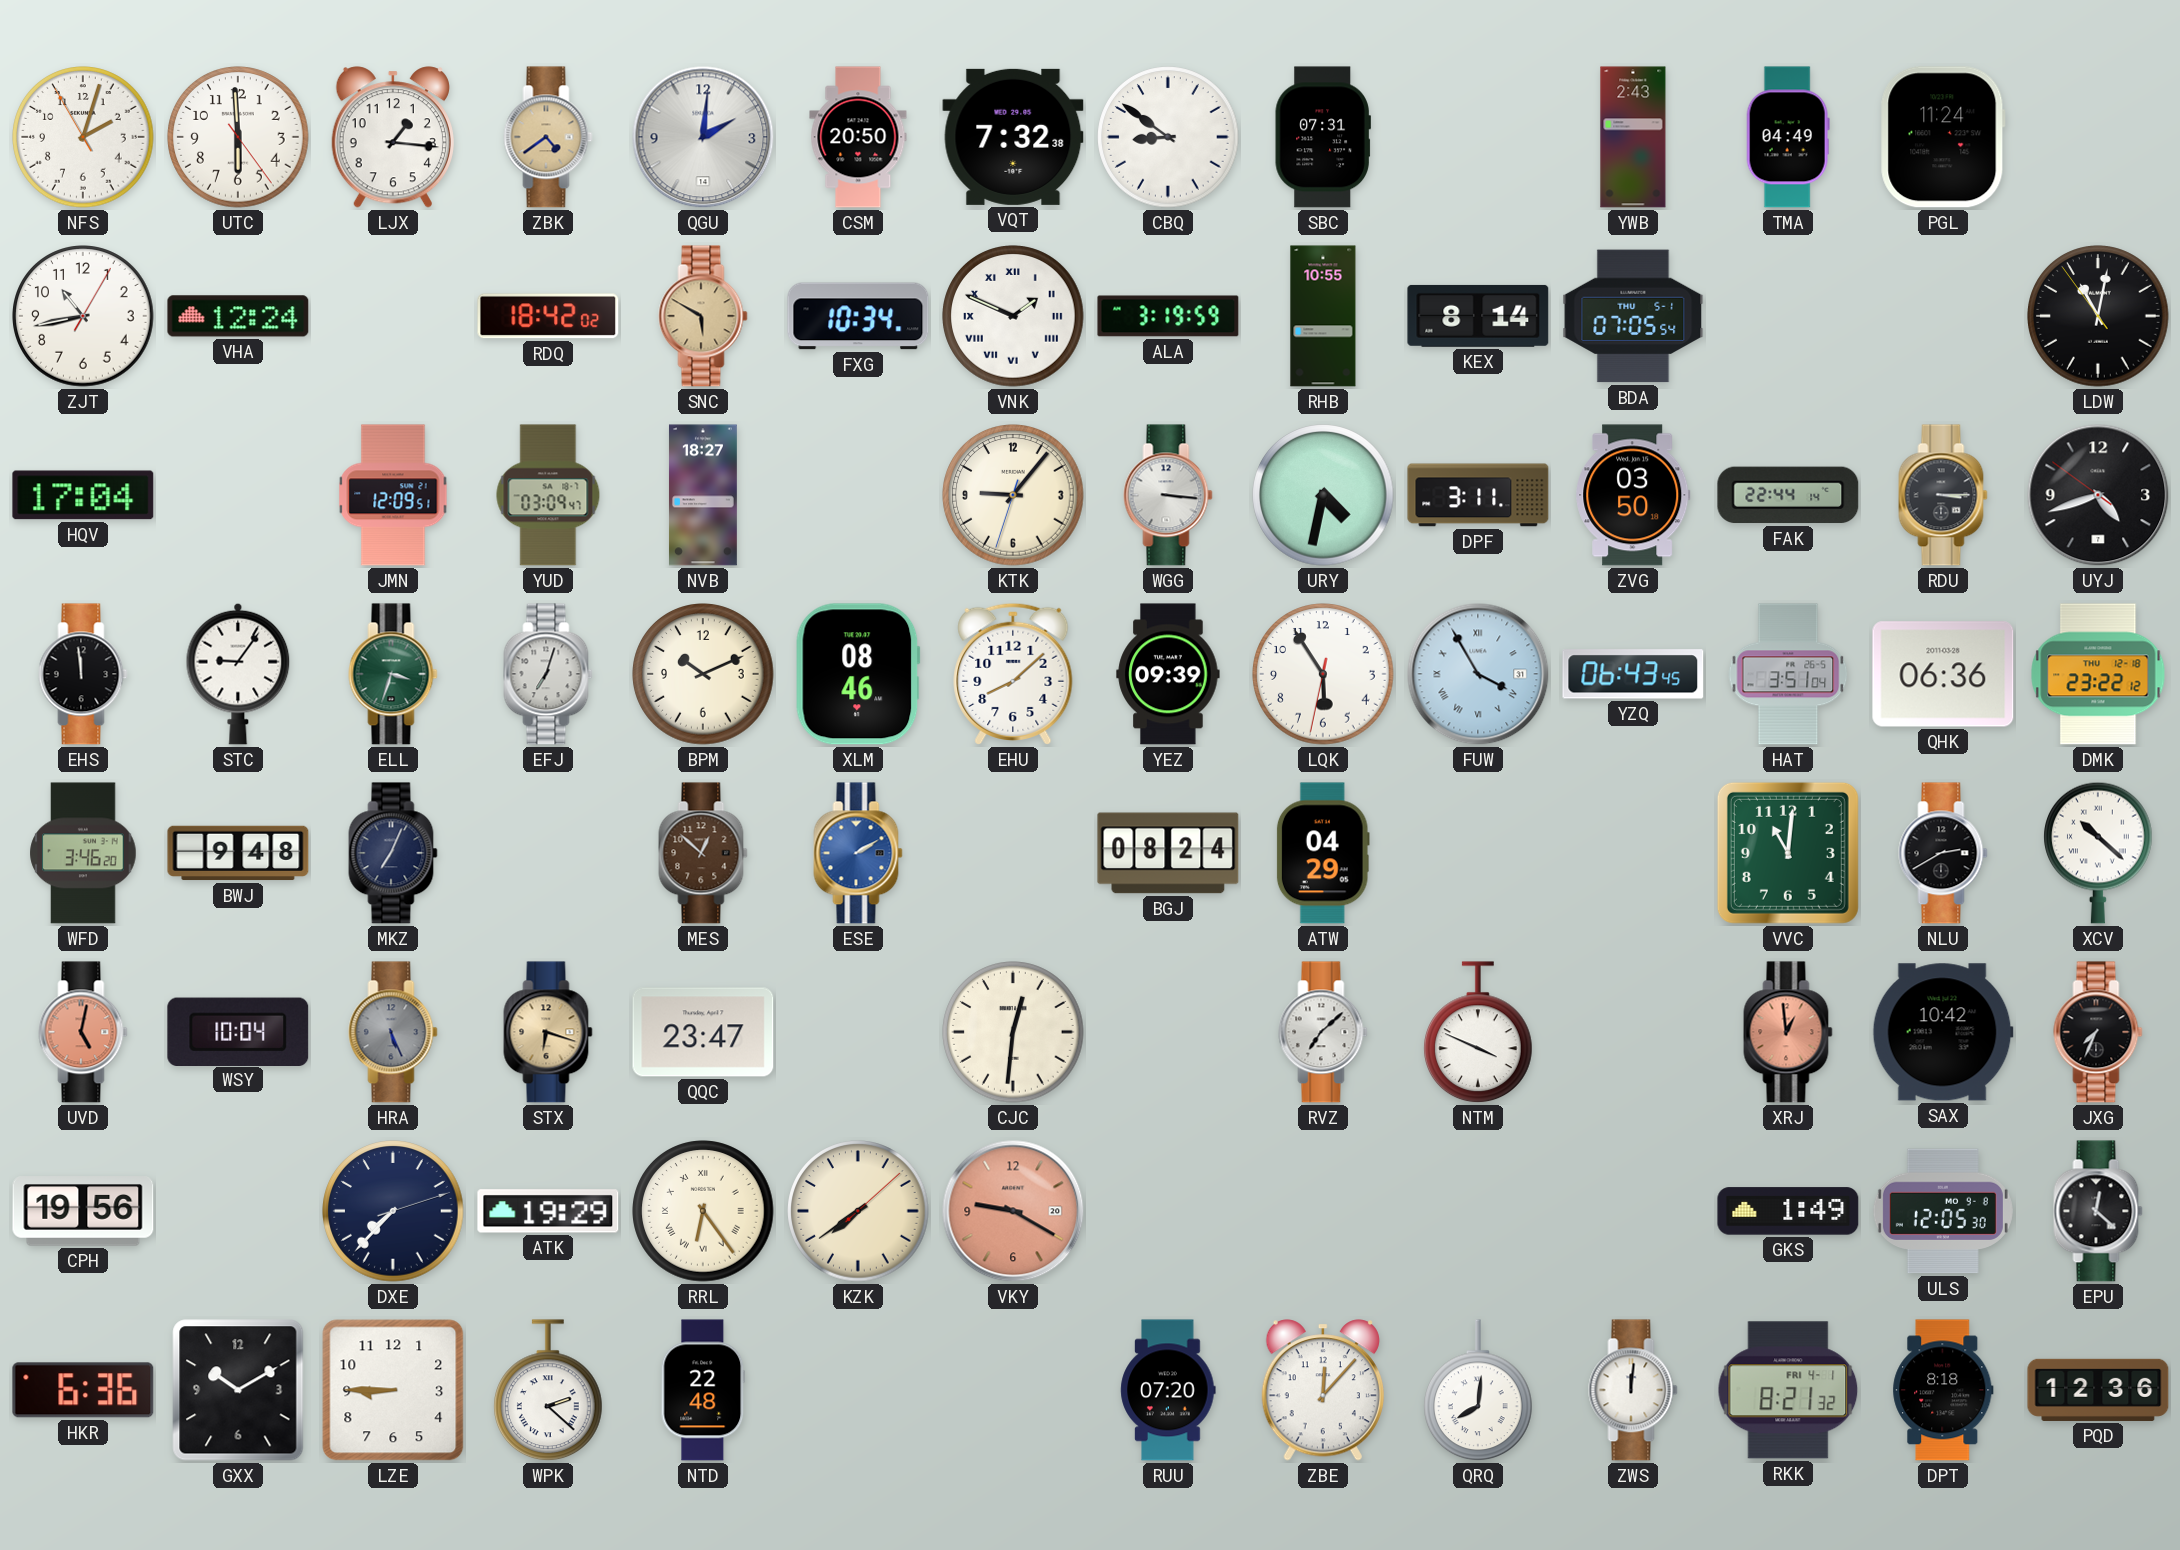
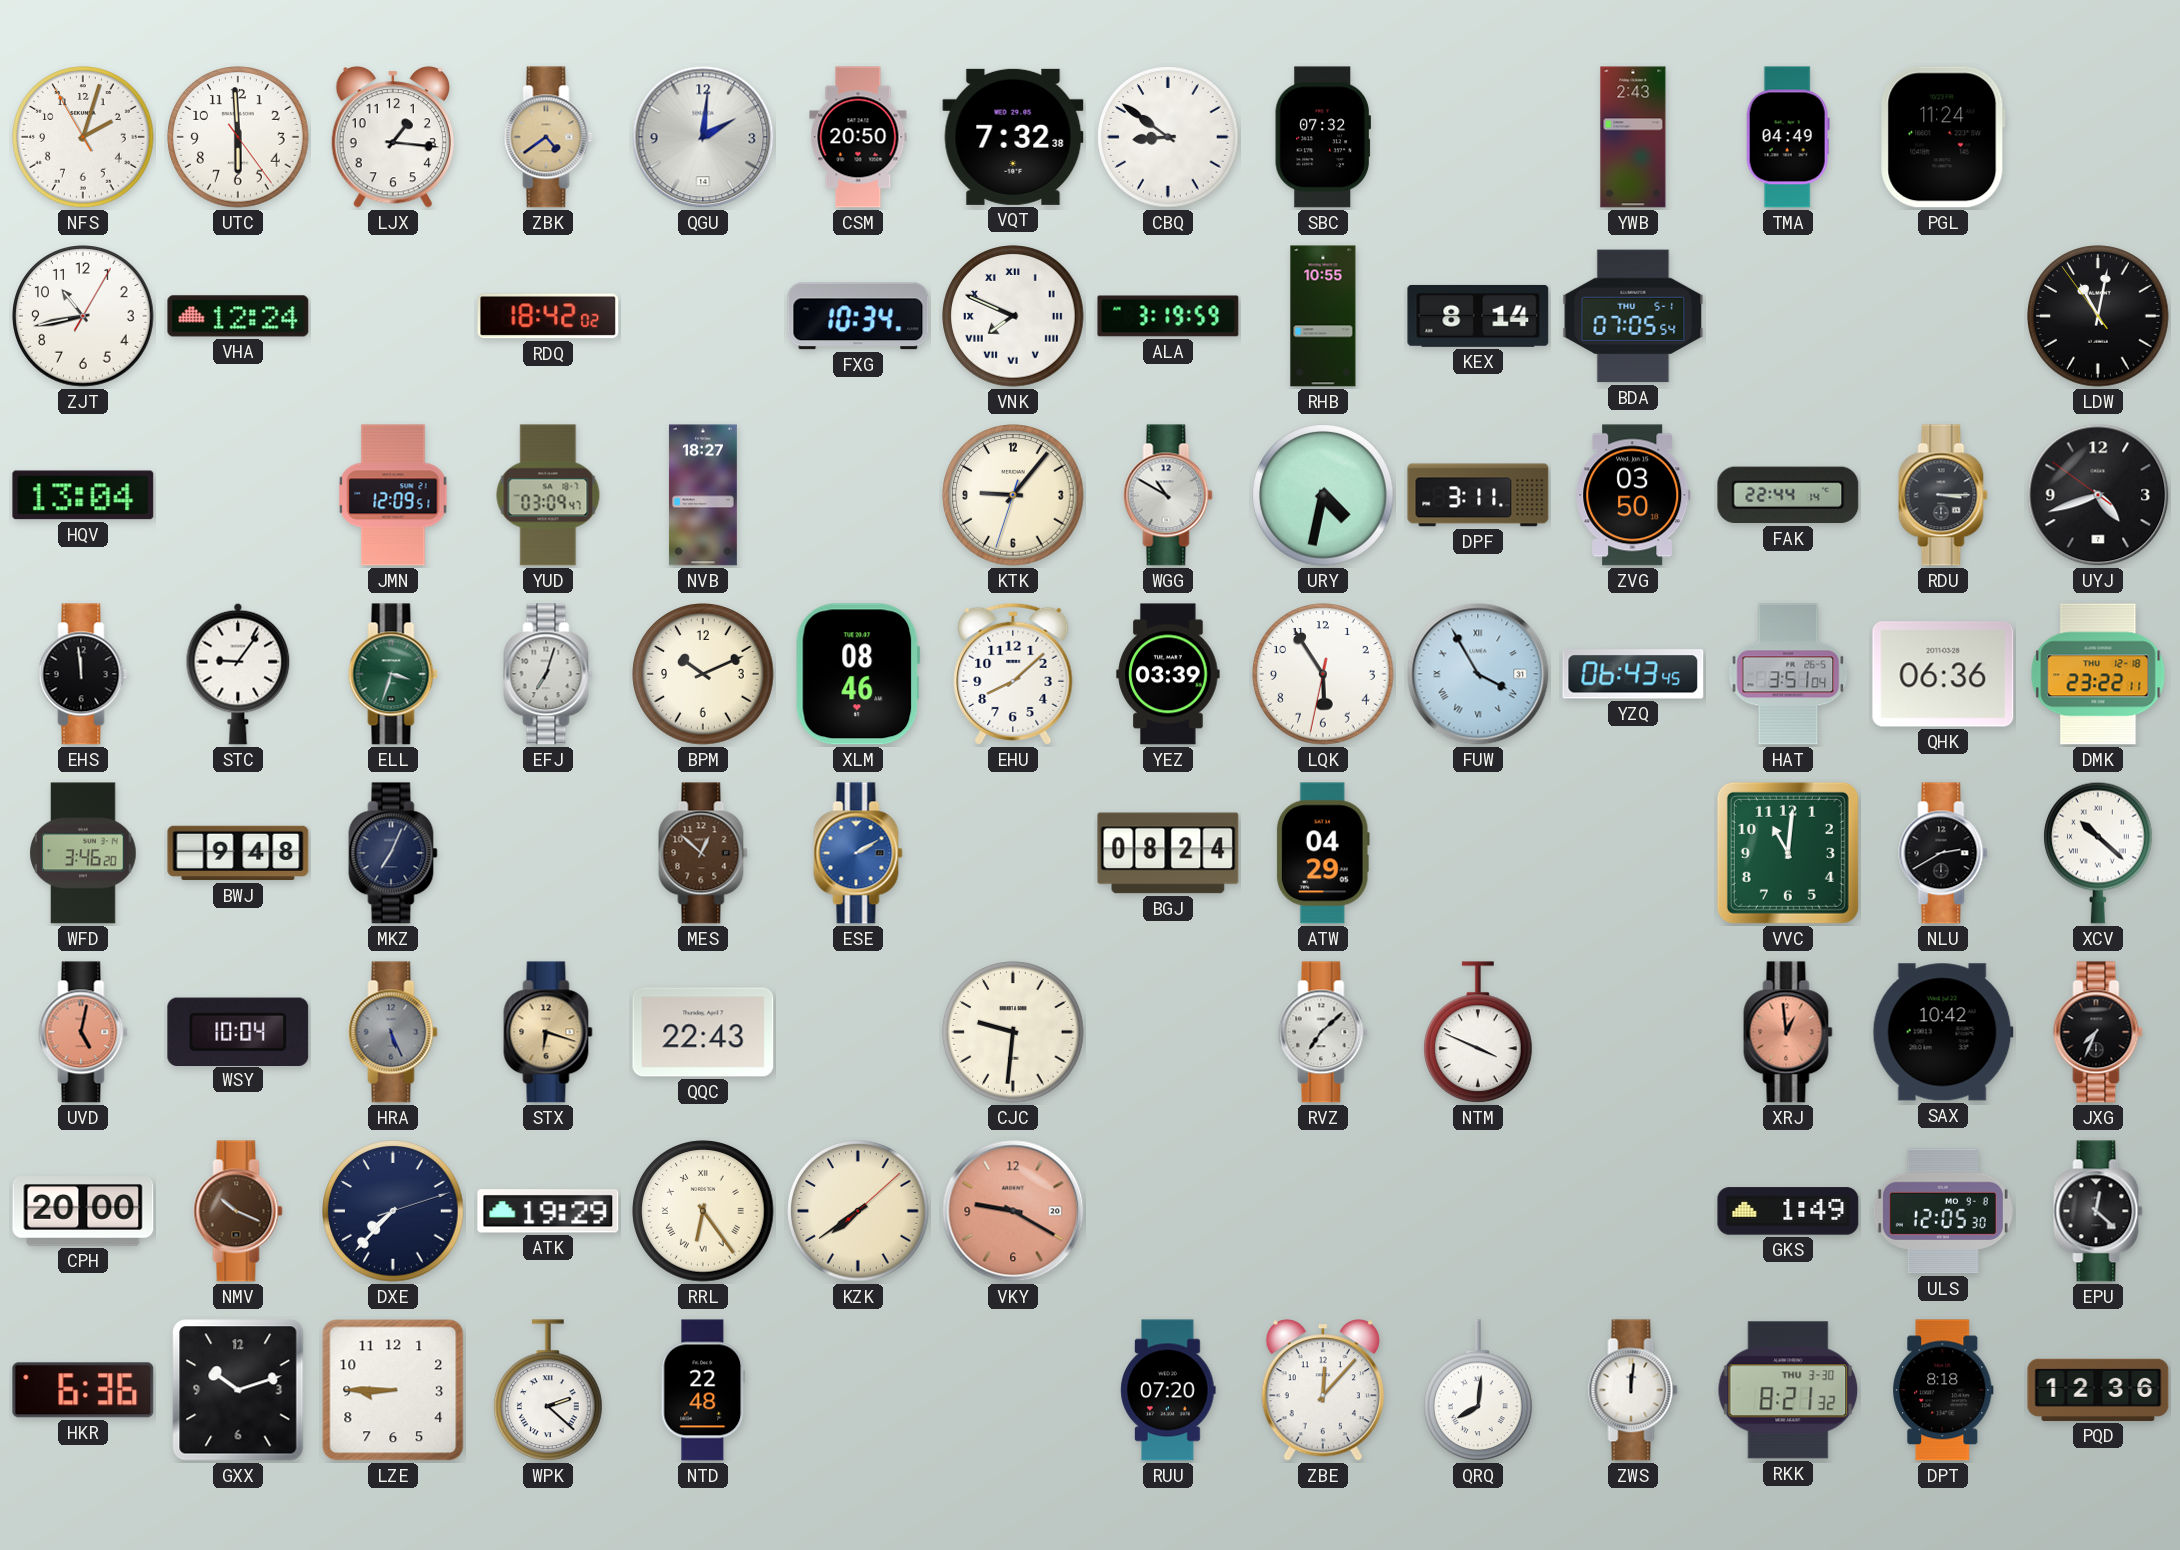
SBC: 07:31 -> 07:32
SNC: 5:50 -> none
VNK: 1:49 -> 7:49
HQV: 17:04 -> 13:04
WGG: 3:16 -> 10:50
YEZ: 09:39 -> 03:39
DMK: 23:22:12 -> 23:22:11
QQC: 23:47 -> 22:43
CJC: 12:31 -> 9:31
CPH: 19:56 -> 20:00
NMV: none -> 10:19
GXX: 10:10 -> 10:12
RKK date: FRI 4-1 -> THU 3-30
